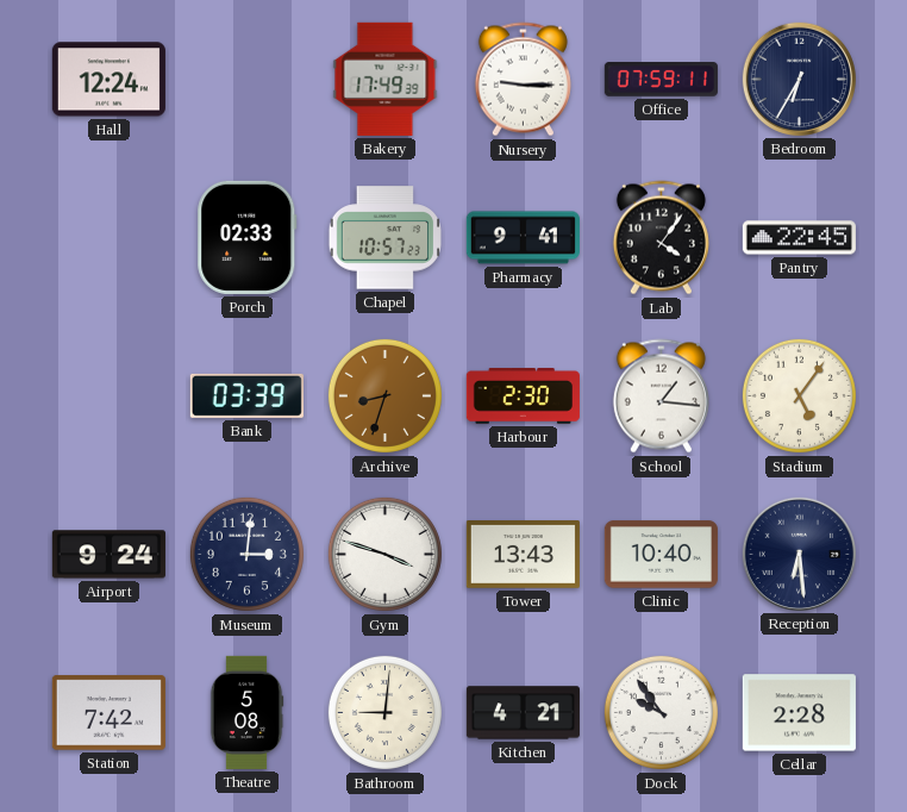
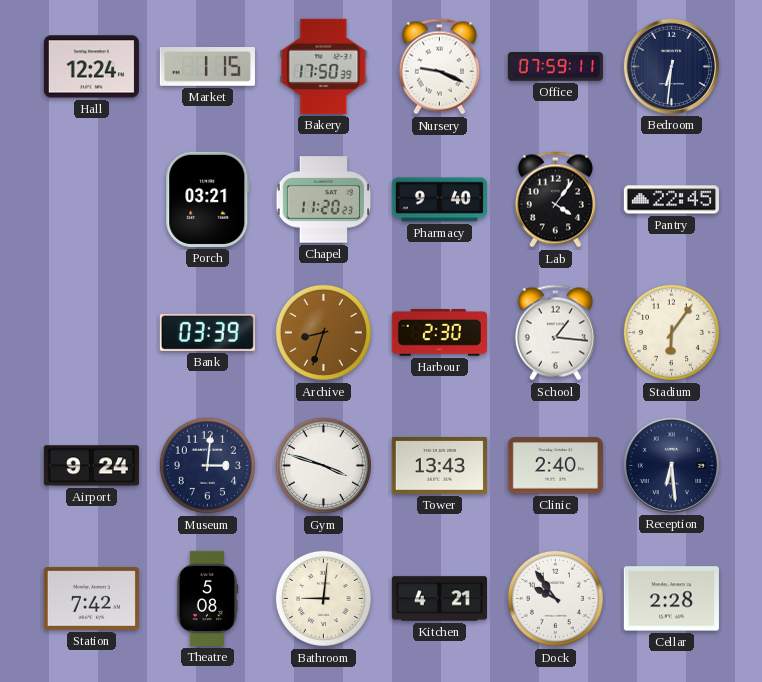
Market: none -> 1:15
Bakery: 17:49 -> 17:50
Nursery: 9:15 -> 9:19
Bedroom: 6:35 -> 6:31
Porch: 02:33 -> 03:21
Chapel: 10:57 -> 11:20
Pharmacy: 9:41 -> 9:40
Stadium: 5:06 -> 6:06
Clinic: 10:40 -> 2:40
